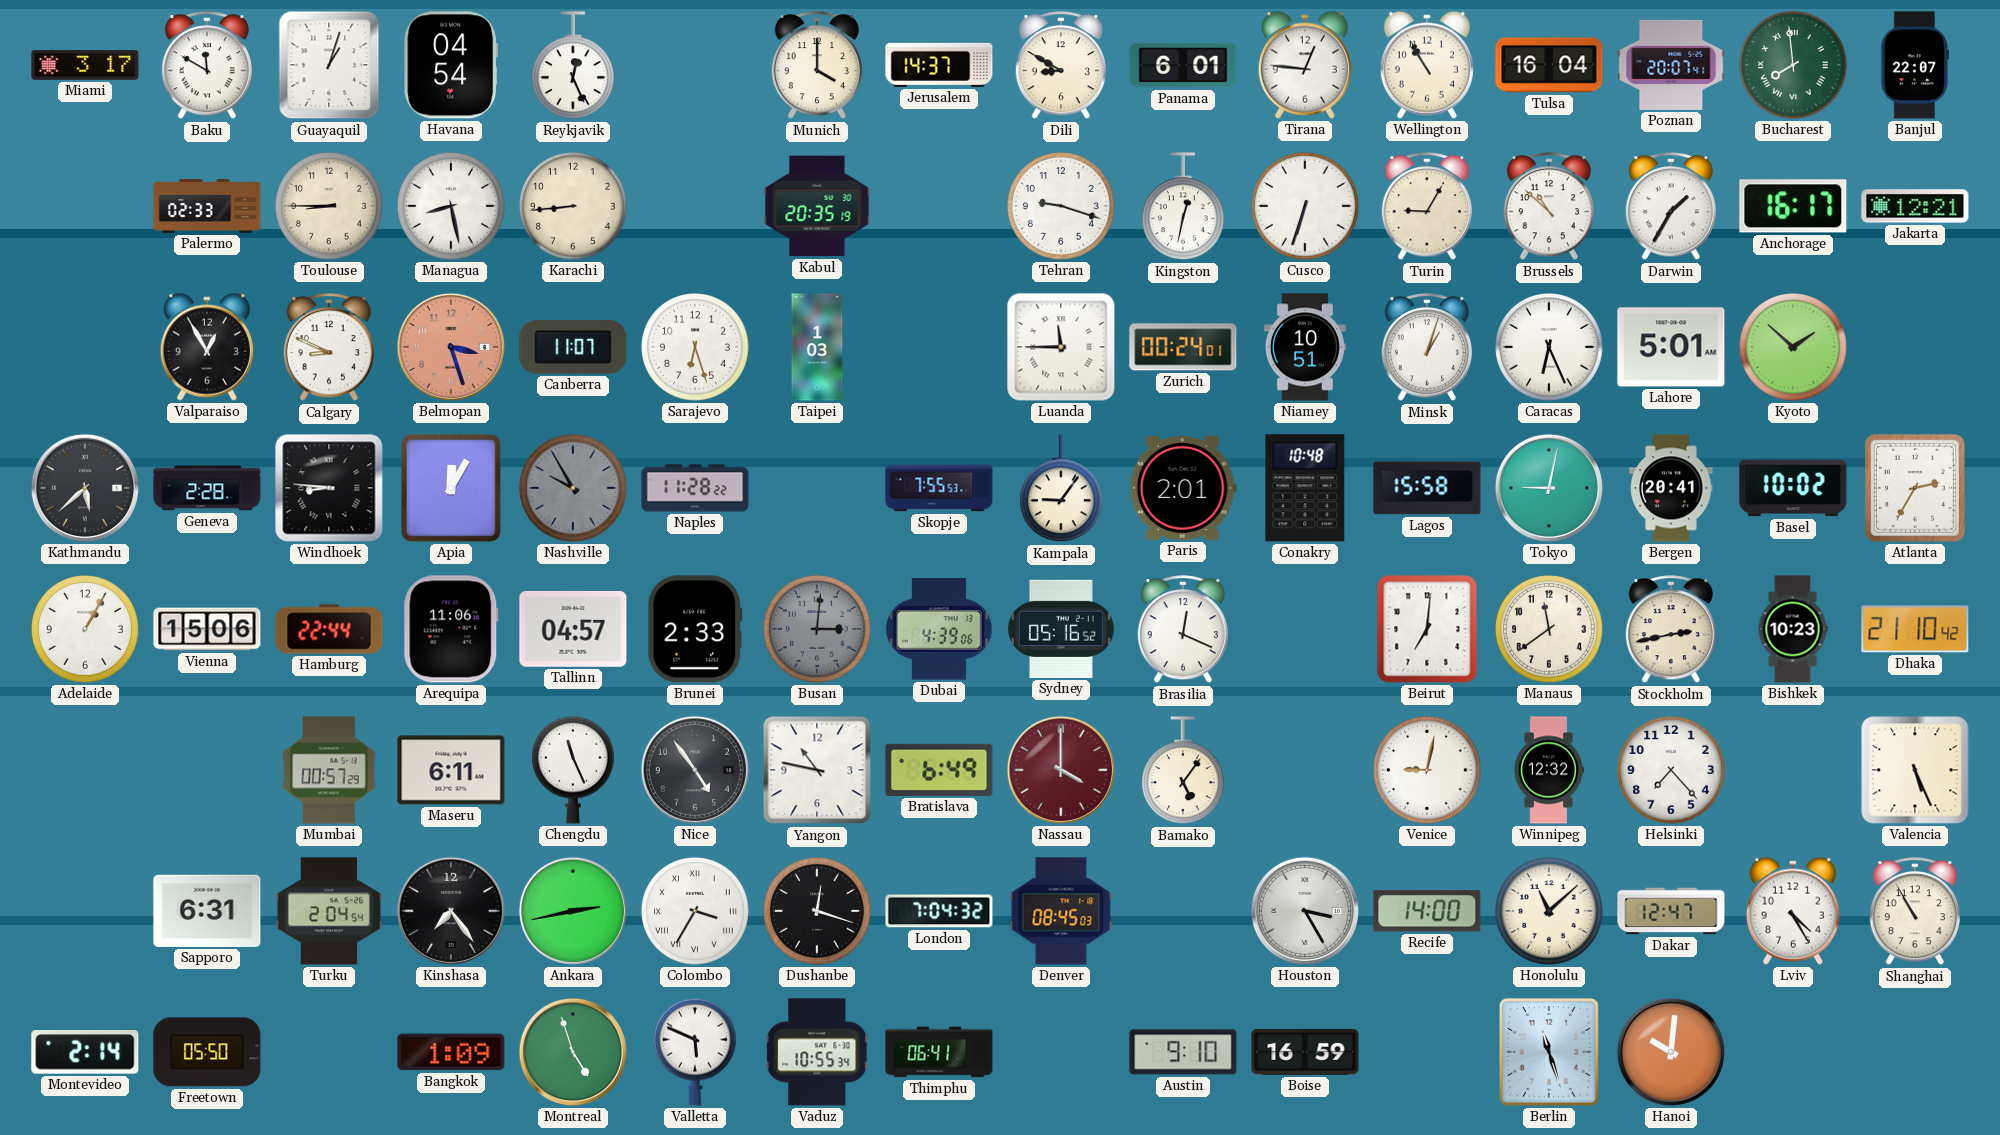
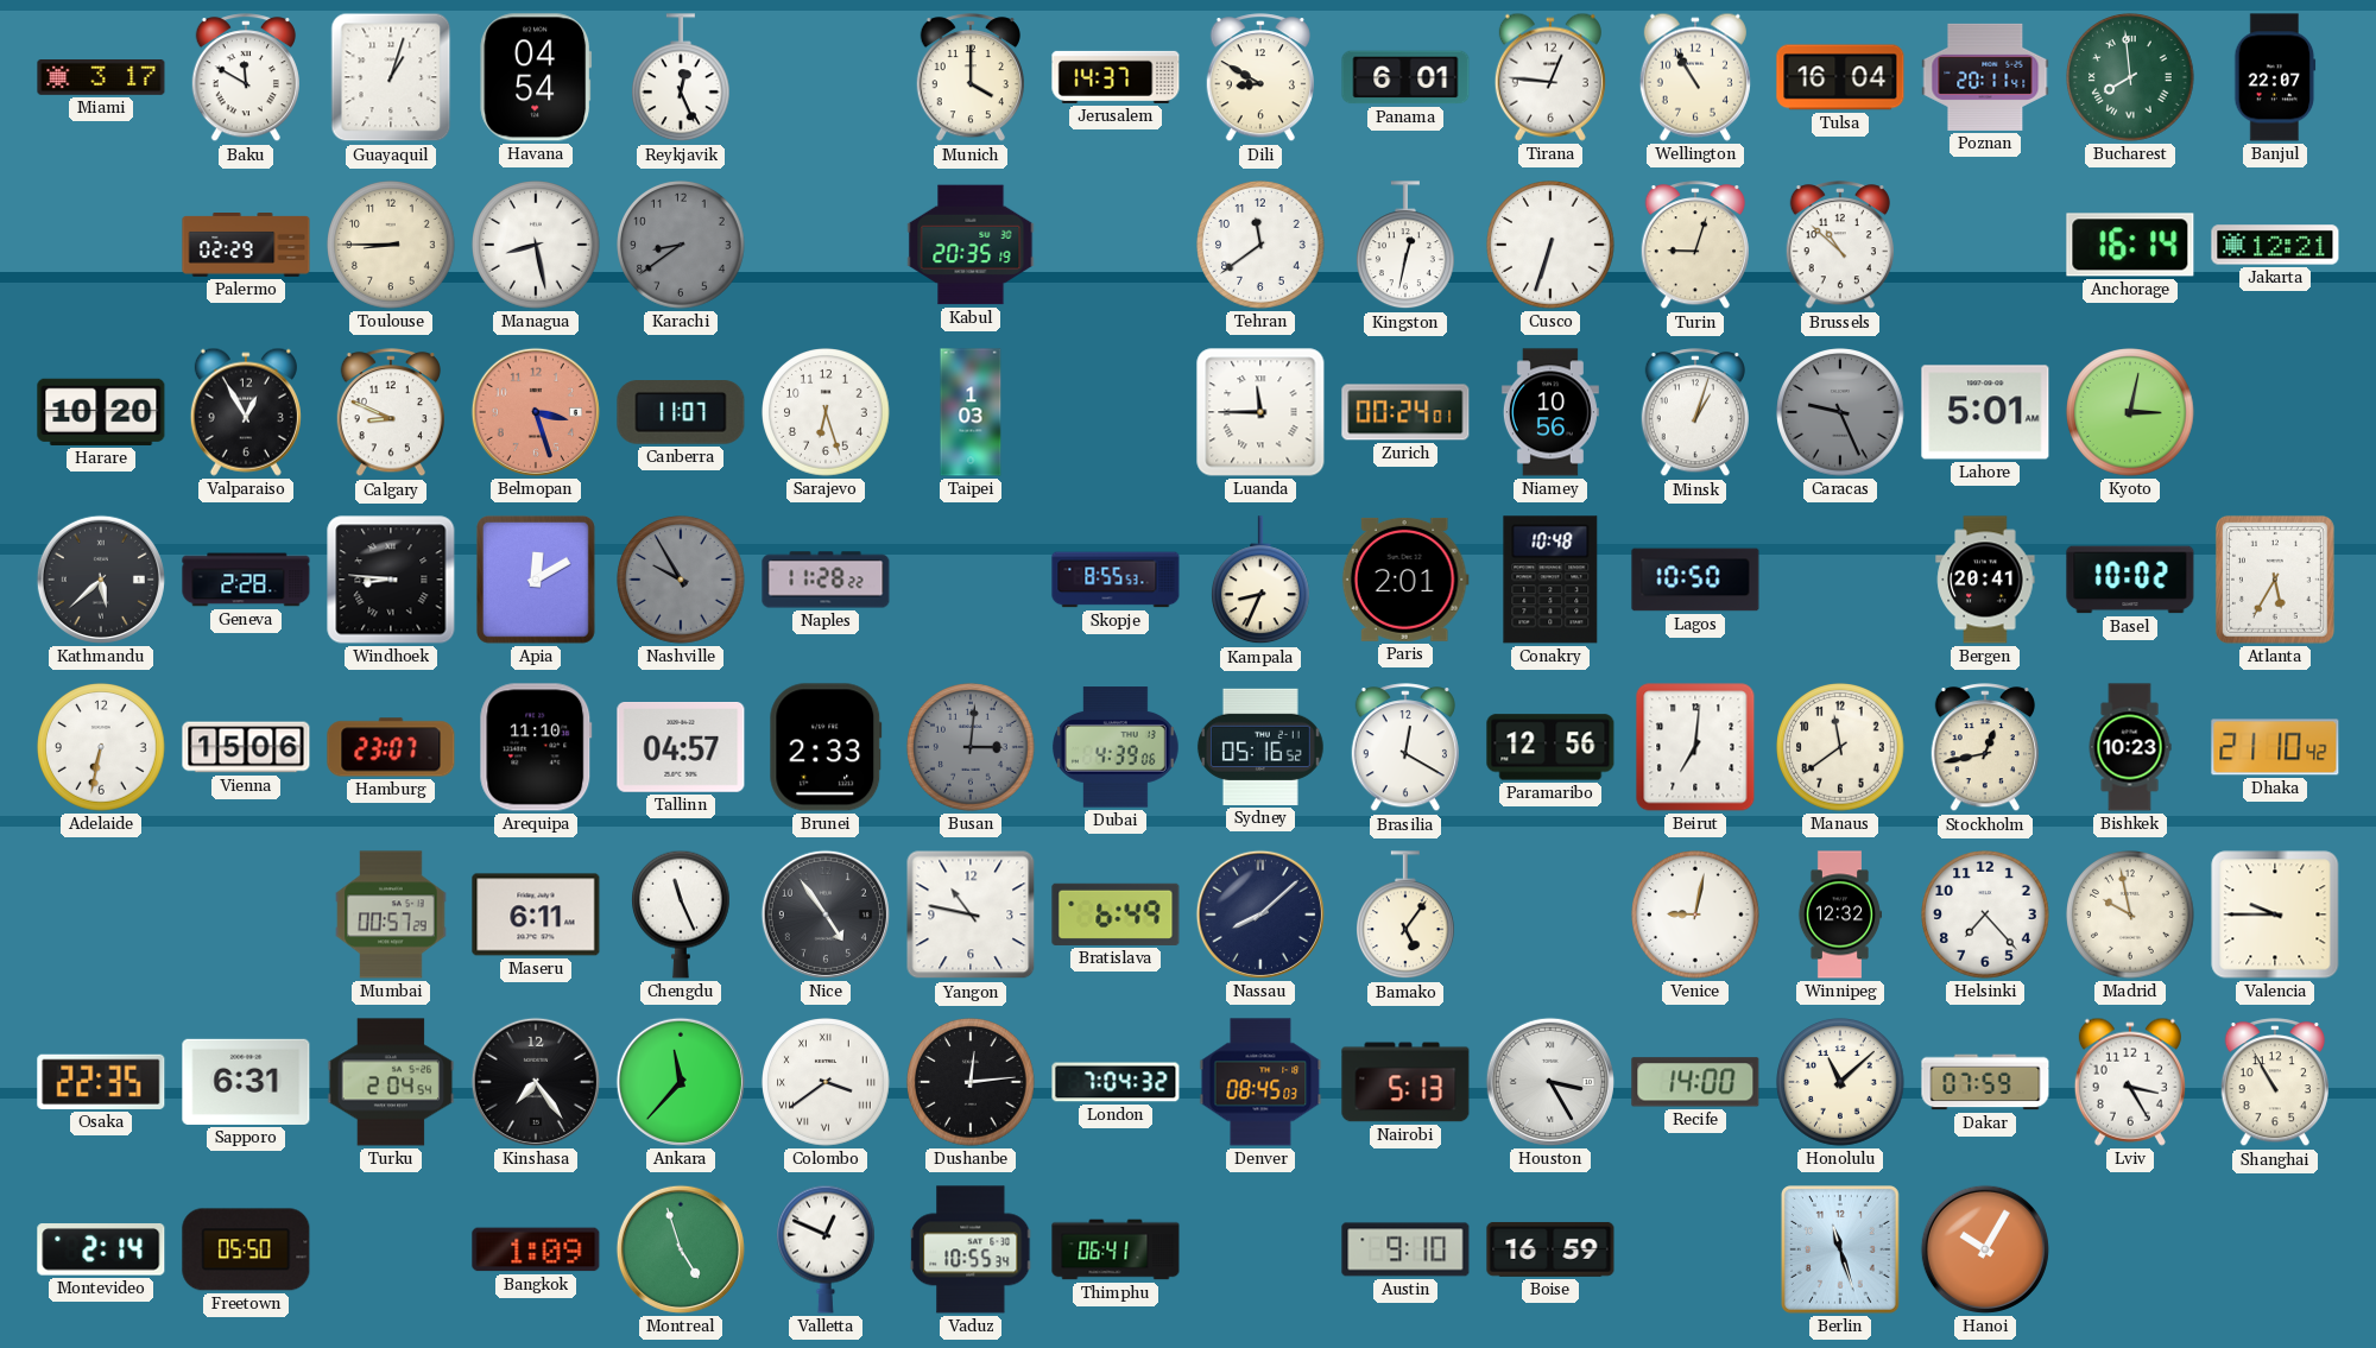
Poznan: 20:07 -> 20:11
Palermo: 02:33 -> 02:29
Karachi: 8:44 -> 8:39
Karachi dial: cream -> grey
Tehran: 9:18 -> 11:39
Turin: 9:05 -> 9:03
Darwin: 1:35 -> none
Anchorage: 16:17 -> 16:14
Harare: none -> 10:20
Niamey: 10:51 -> 10:56
Caracas: 6:26 -> 9:26
Caracas dial: white -> grey
Kyoto: 1:52 -> 3:02
Apia: 12:05 -> 12:10
Skopje: 7:55 -> 8:55
Kampala: 9:06 -> 8:34
Lagos: 15:58 -> 10:50
Tokyo: 9:02 -> none
Atlanta: 2:35 -> 5:35
Adelaide: 1:05 -> 6:32
Hamburg: 22:44 -> 23:07
Arequipa: 11:06 -> 11:10
Brasilia: 12:19 -> 12:20
Paramaribo: none -> 12:56
Stockholm: 2:43 -> 12:43
Nassau: 4:00 -> 8:08
Nassau dial: burgundy -> navy
Madrid: none -> 9:58
Valencia: 5:26 -> 9:45
Osaka: none -> 22:35
Ankara: 2:43 -> 11:37
Colombo: 3:35 -> 3:39
Dushanbe: 12:18 -> 12:14
Nairobi: none -> 5:13
Dakar: 12:47 -> 07:59
Lviv: 4:25 -> 3:25
Valletta: 5:49 -> 12:49
Hanoi: 10:01 -> 10:05
